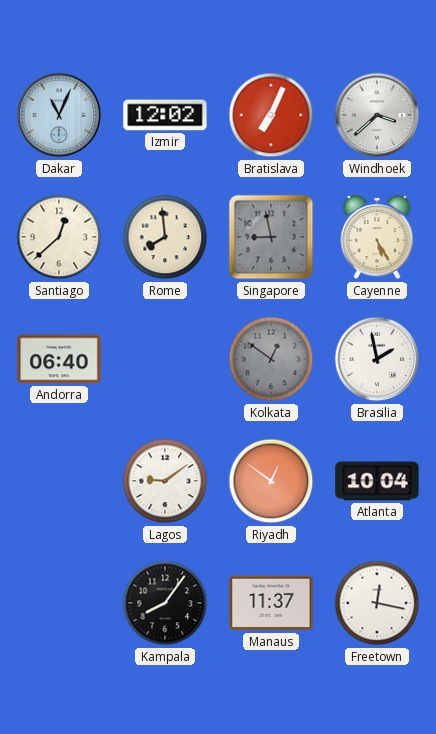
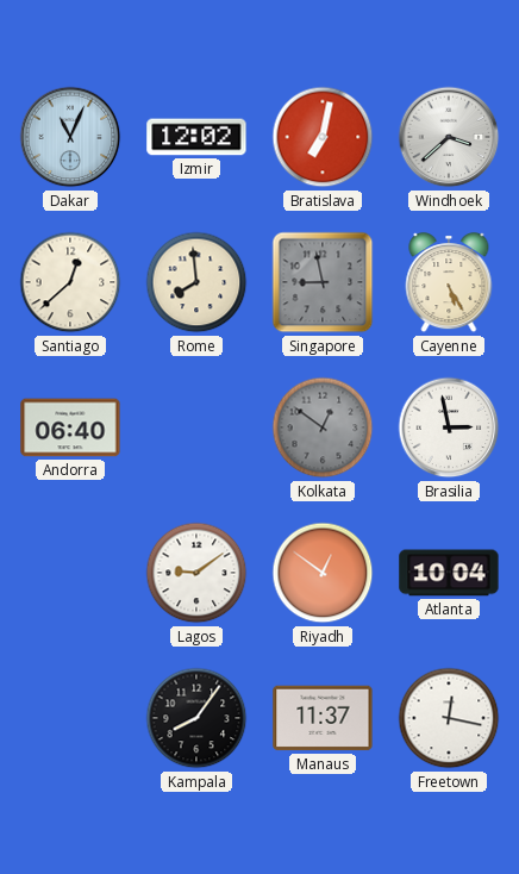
Bratislava: 7:04 -> 7:02
Brasilia: 1:58 -> 2:58
